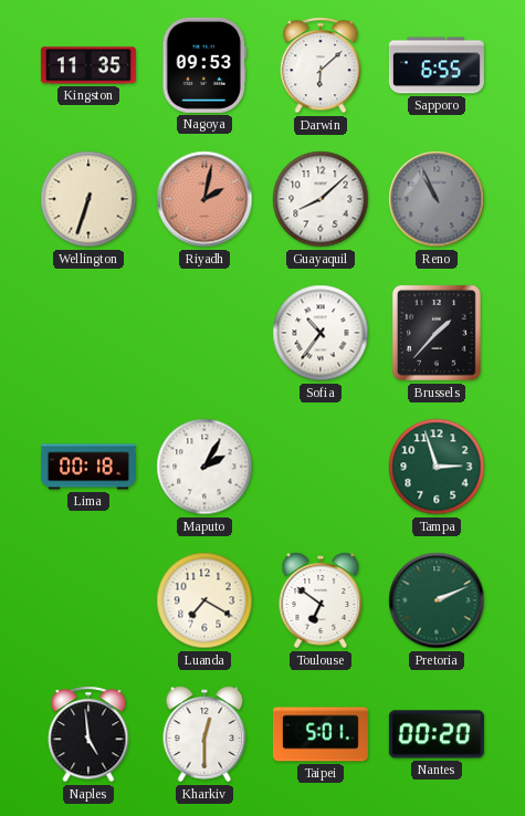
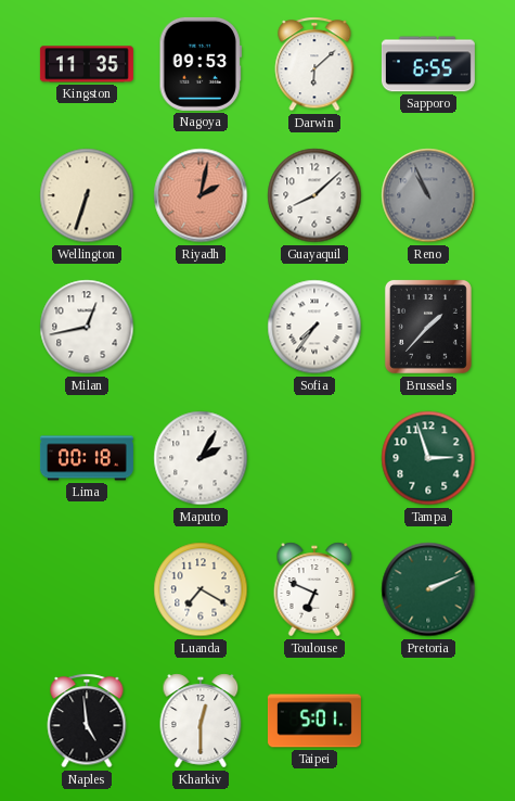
Milan: none -> 12:43
Sofia: 10:36 -> 7:36
Toulouse: 6:51 -> 6:49
Nantes: 00:20 -> none
